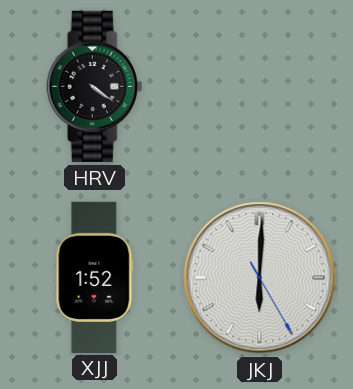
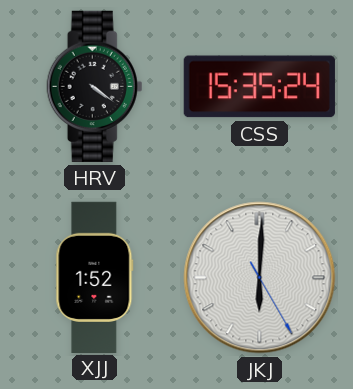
CSS: none -> 15:35
